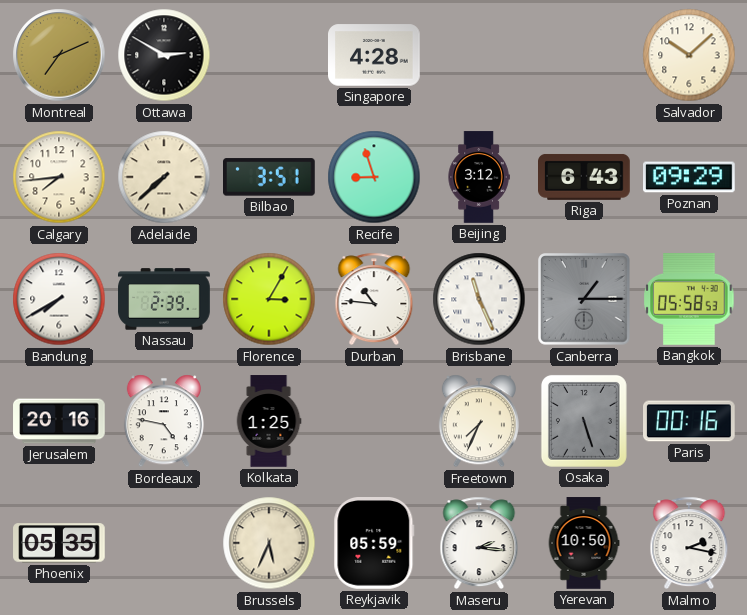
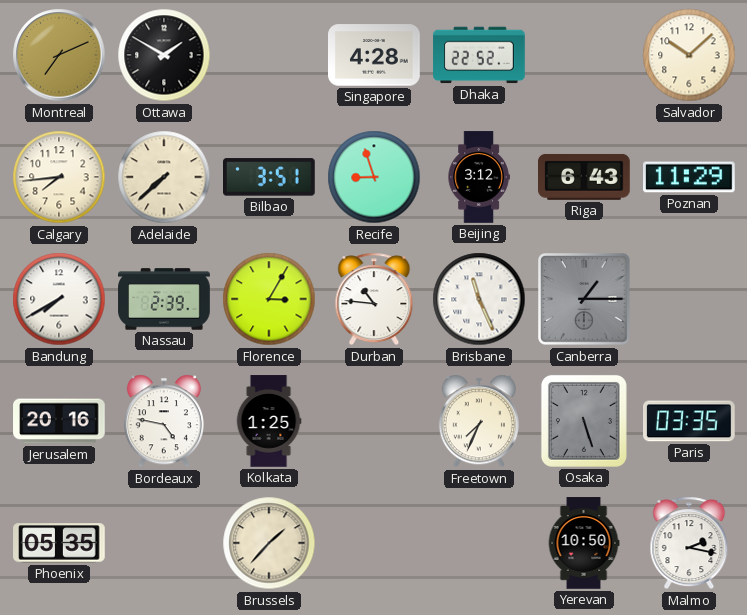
Ottawa: 2:50 -> 1:50
Dhaka: none -> 22:52
Poznan: 09:29 -> 11:29
Bangkok: 05:58 -> none
Paris: 00:16 -> 03:35
Brussels: 5:34 -> 1:37
Reykjavik: 05:59 -> none
Maseru: 2:16 -> none
